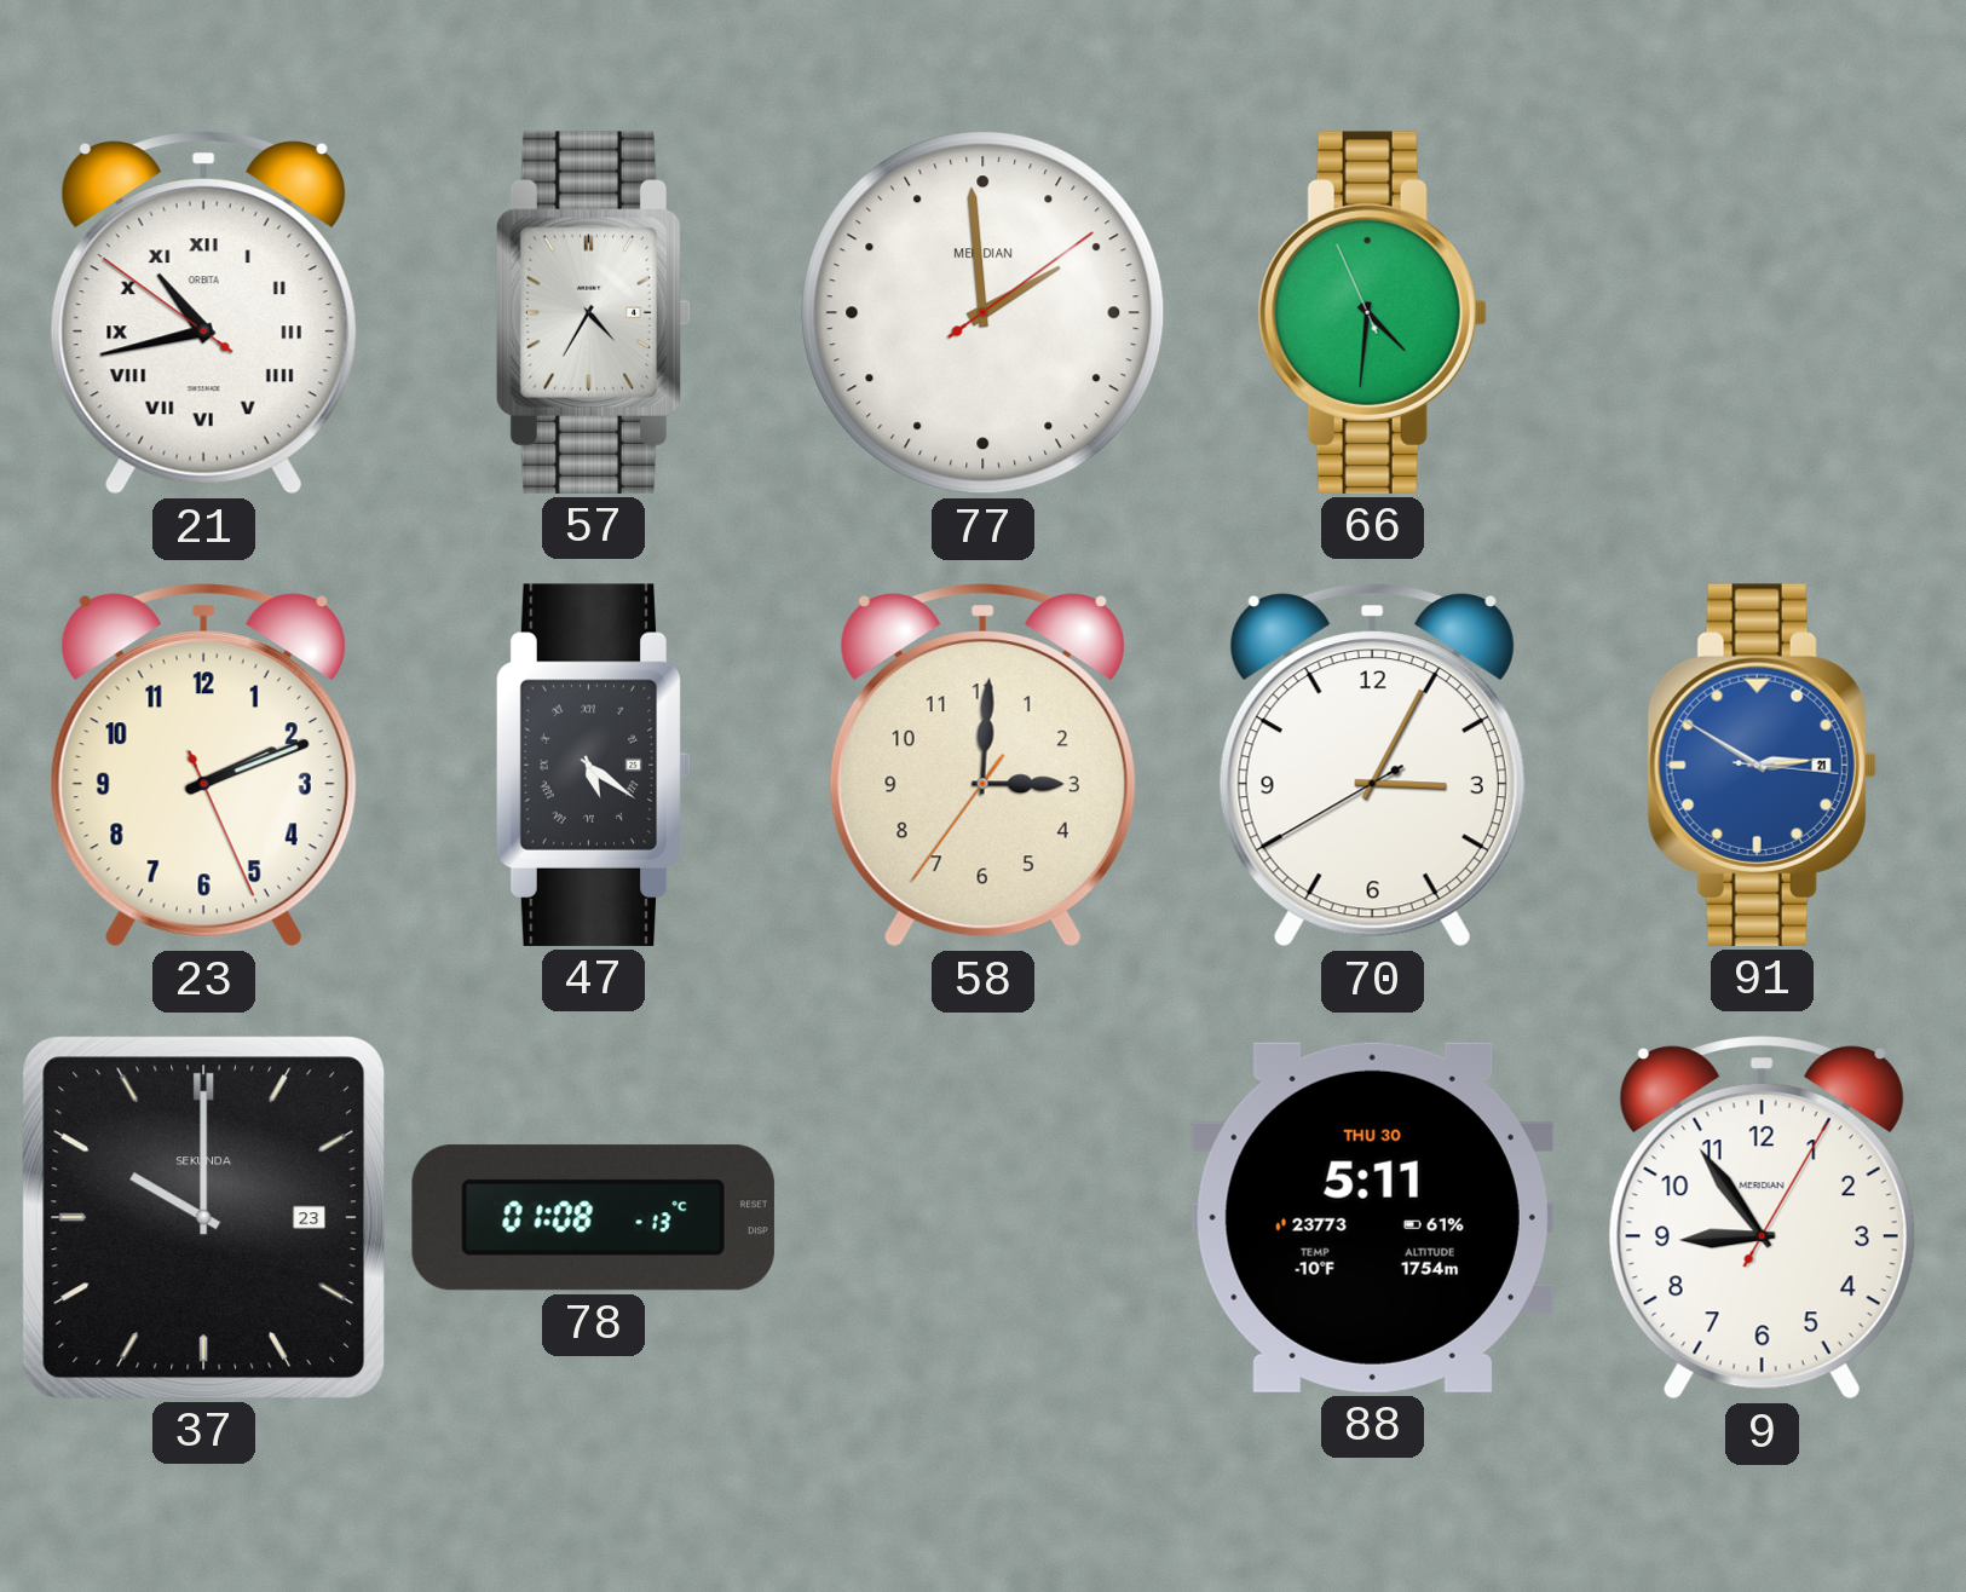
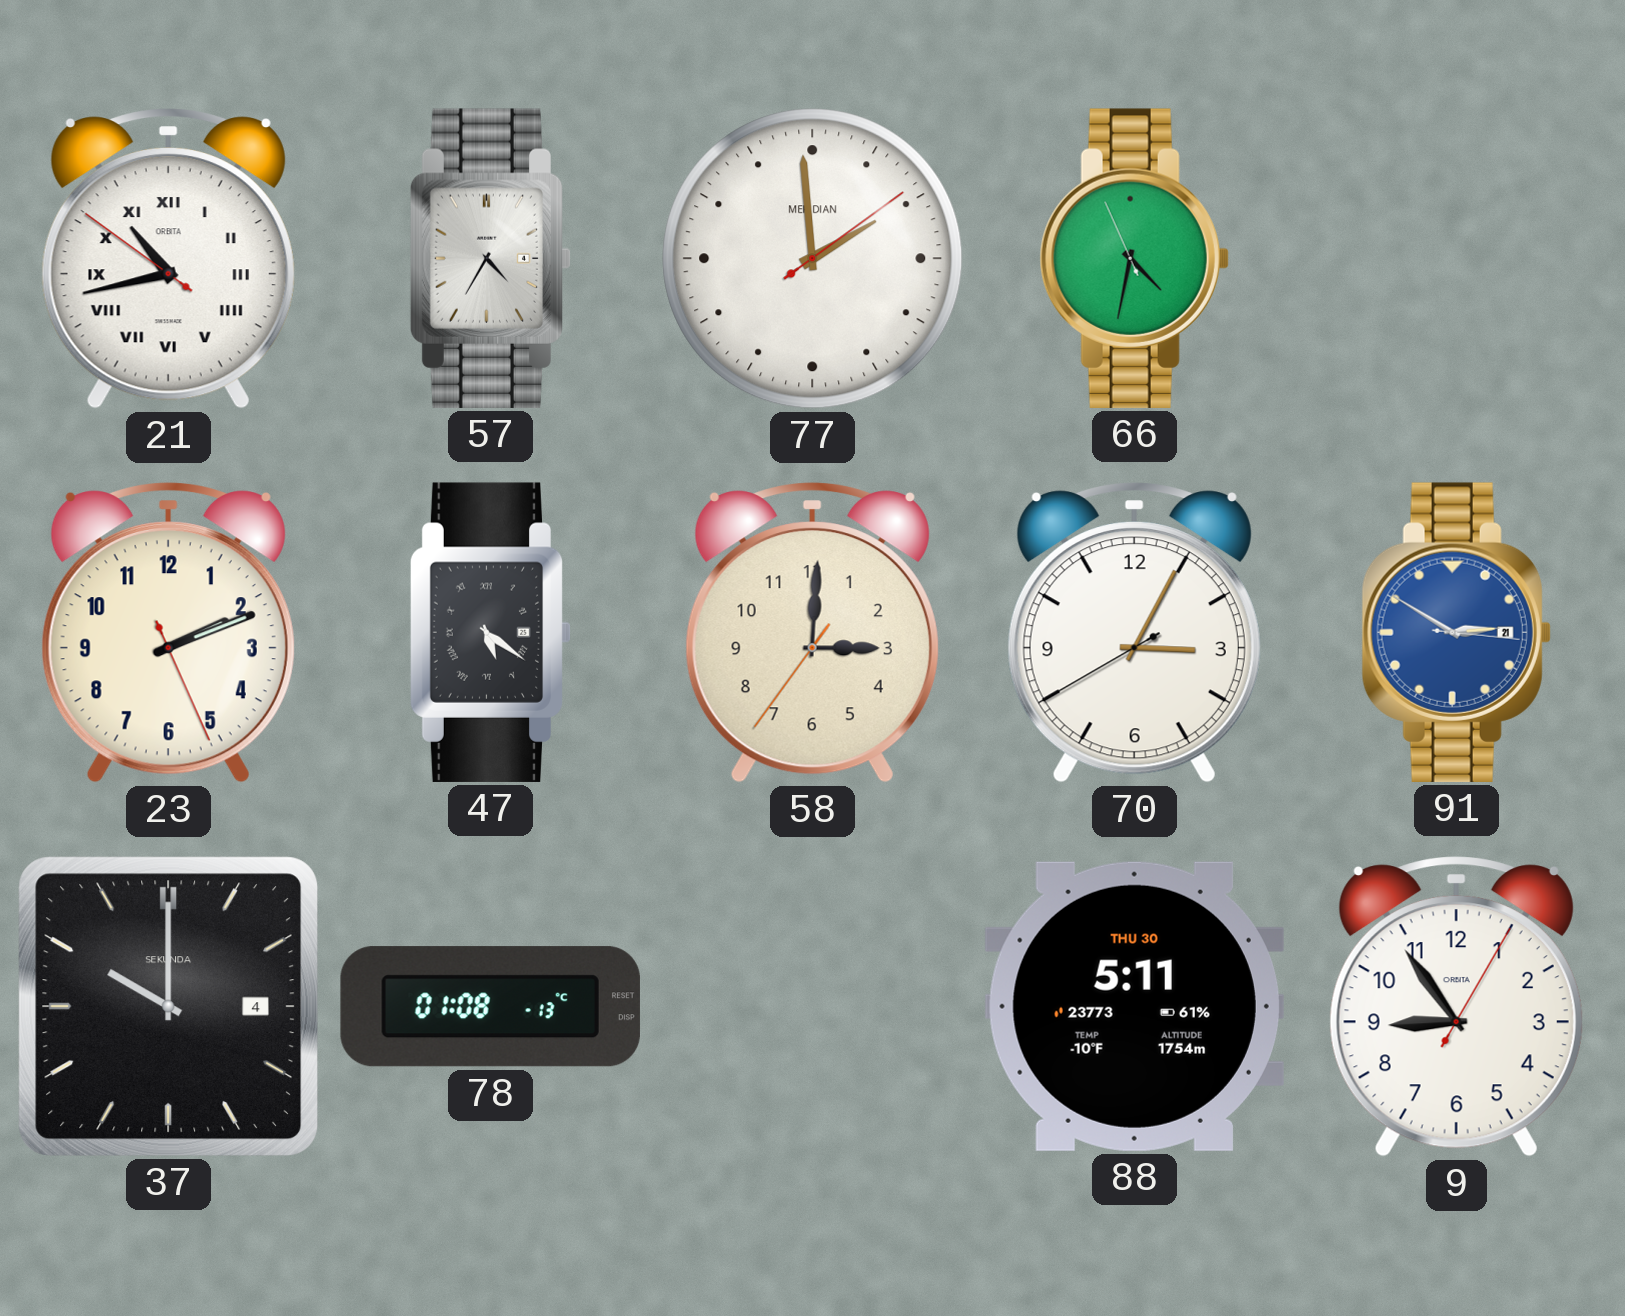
66: 4:30 -> 4:31
37 date: 23 -> 4
9 brand: MERIDIAN -> ORBITA
